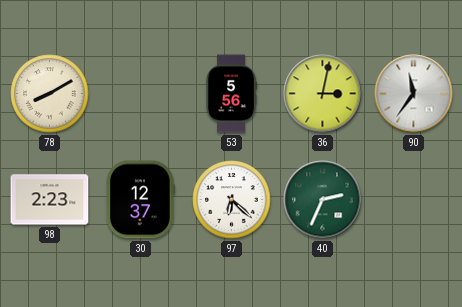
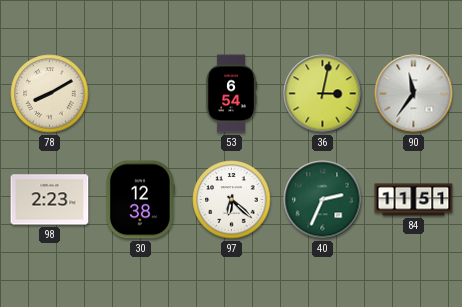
53: 5:56 -> 6:54
30: 12:37 -> 12:38
84: none -> 11:51
